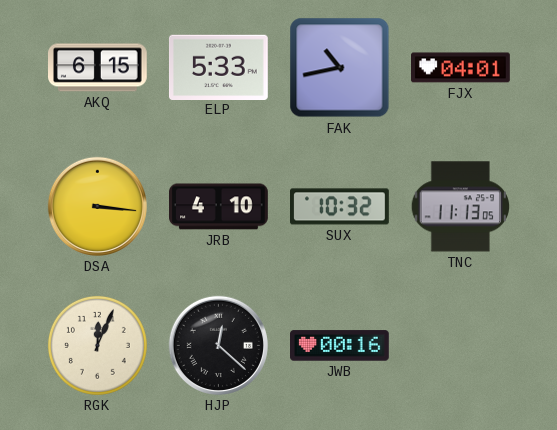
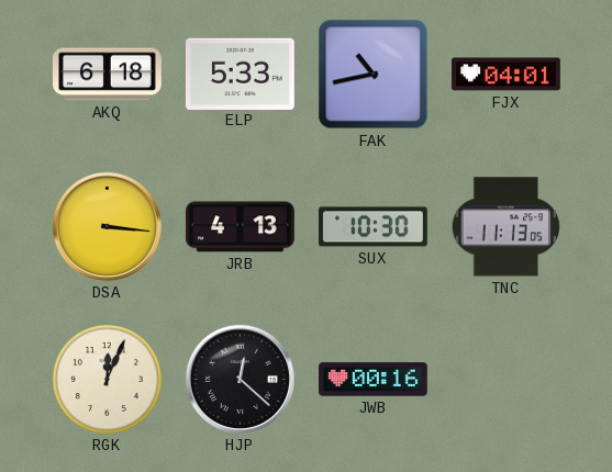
AKQ: 6:15 -> 6:18
JRB: 4:10 -> 4:13
SUX: 10:32 -> 10:30
